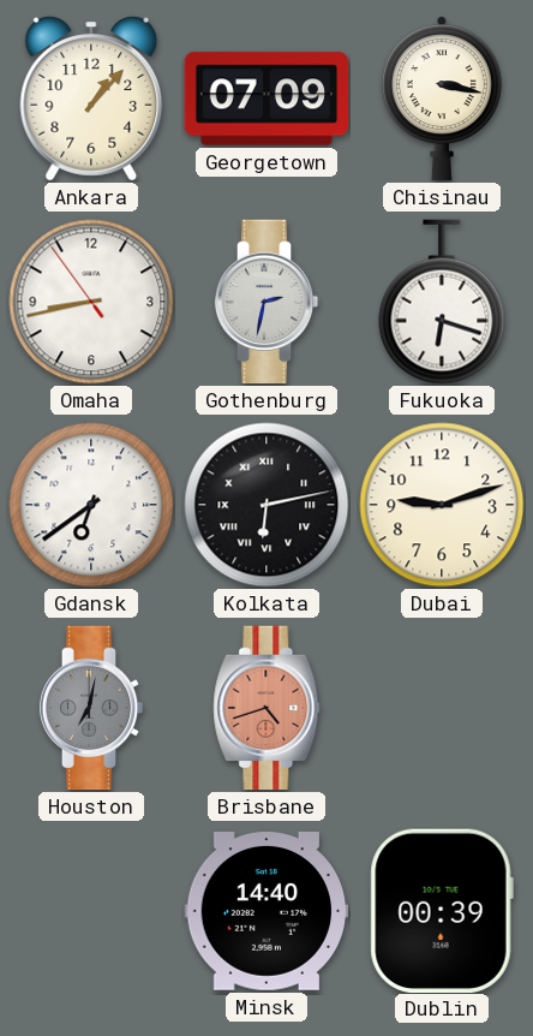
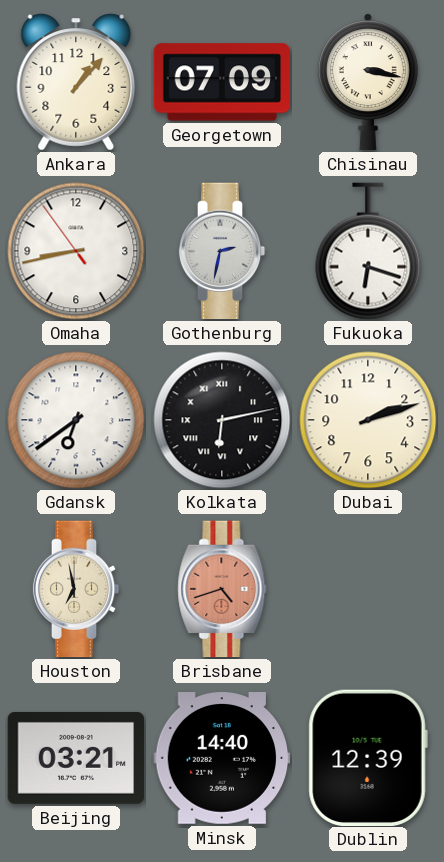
Dubai: 9:12 -> 2:12
Houston: 7:02 -> 6:58
Houston dial: grey -> cream
Beijing: none -> 03:21
Dublin: 00:39 -> 12:39
